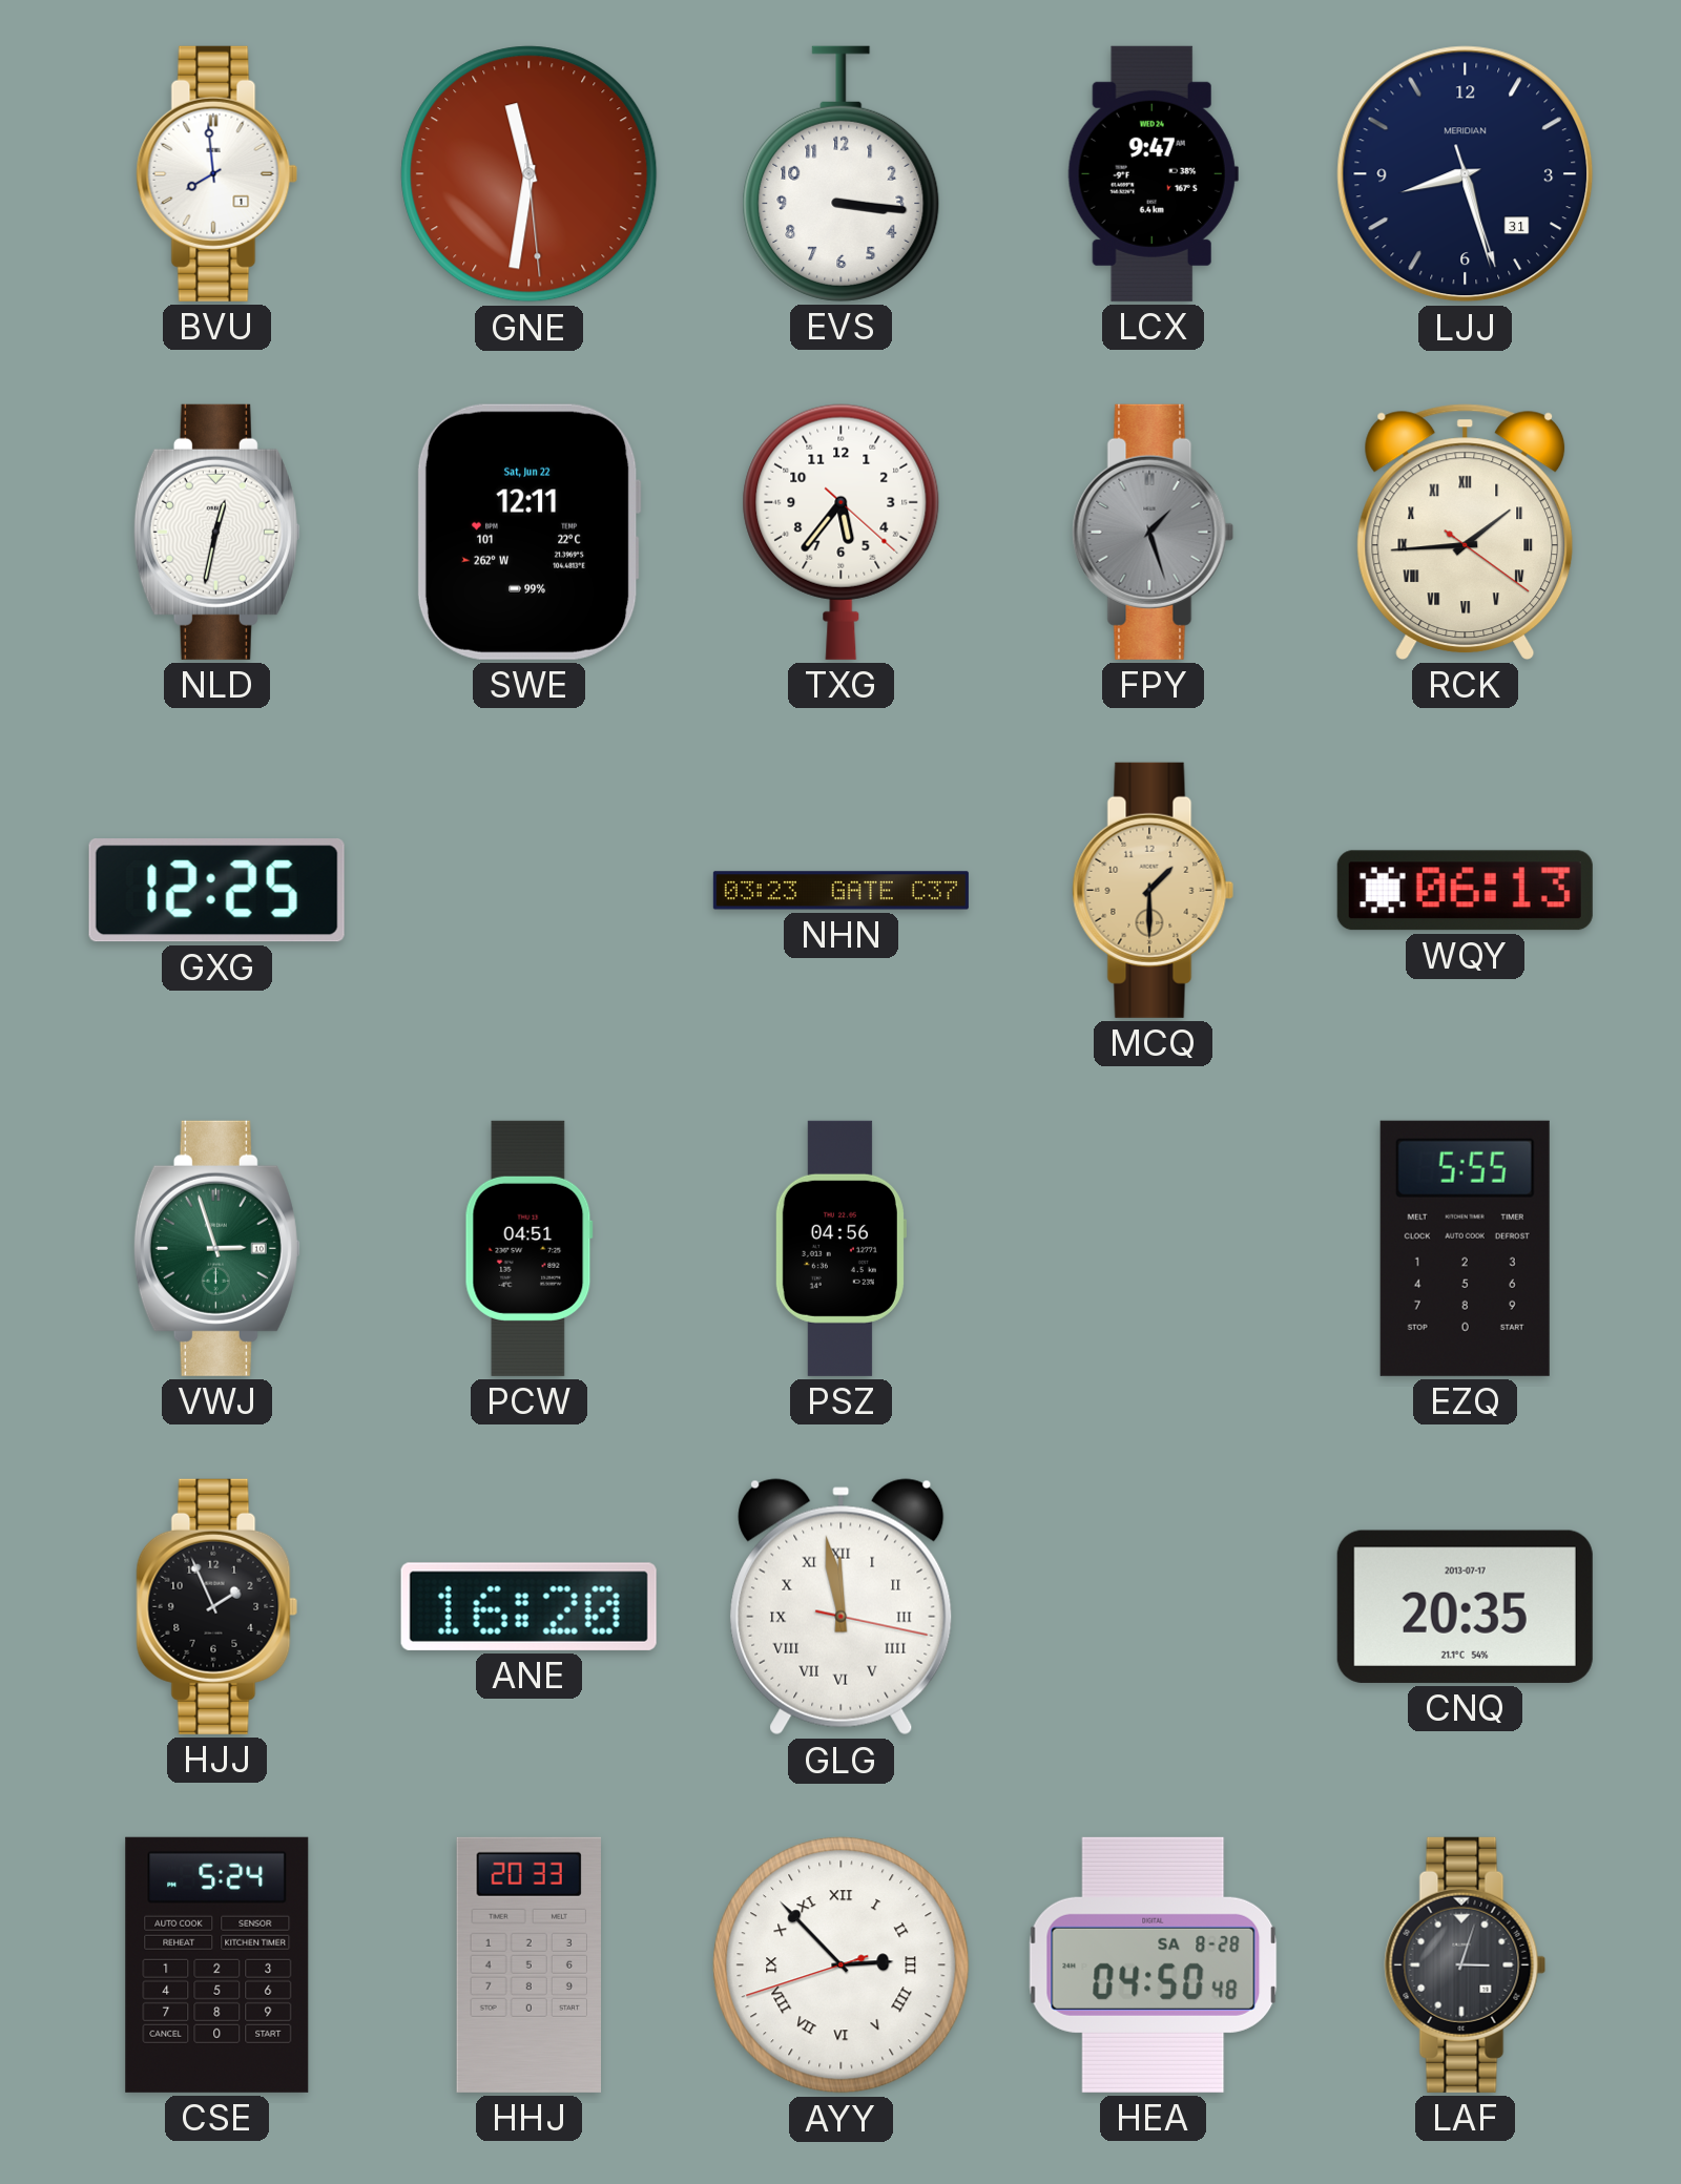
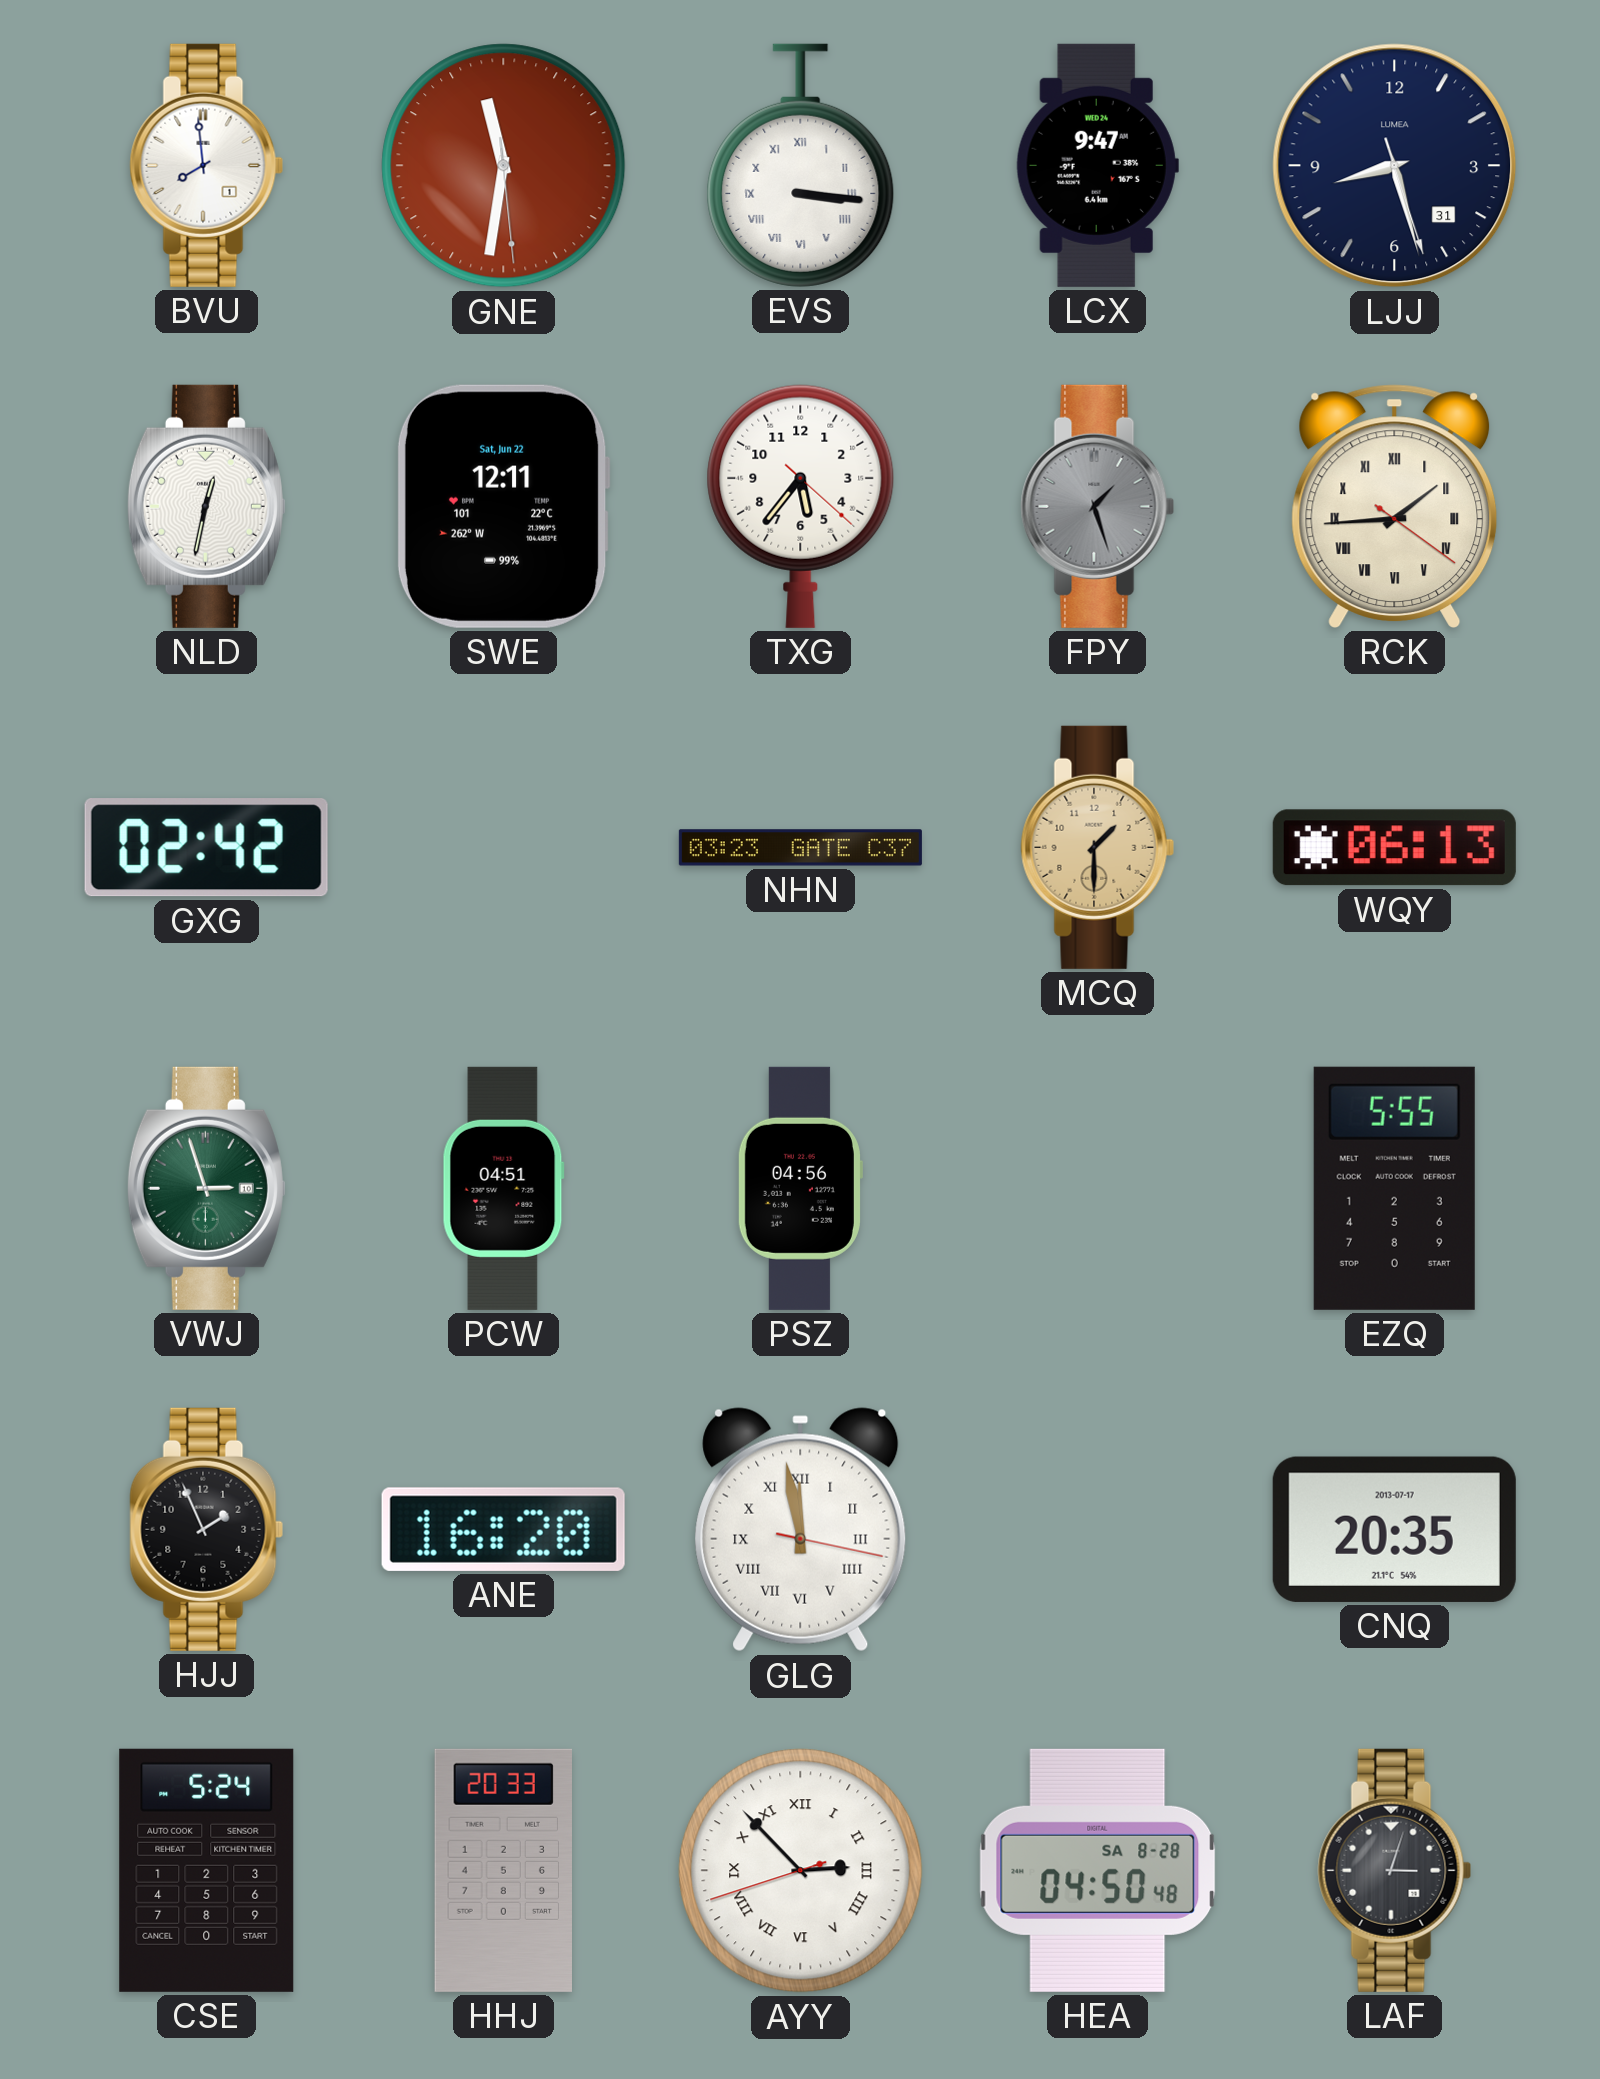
EVS numerals: Arabic -> Roman
LJJ brand: MERIDIAN -> LUMEA
GXG: 12:25 -> 02:42
